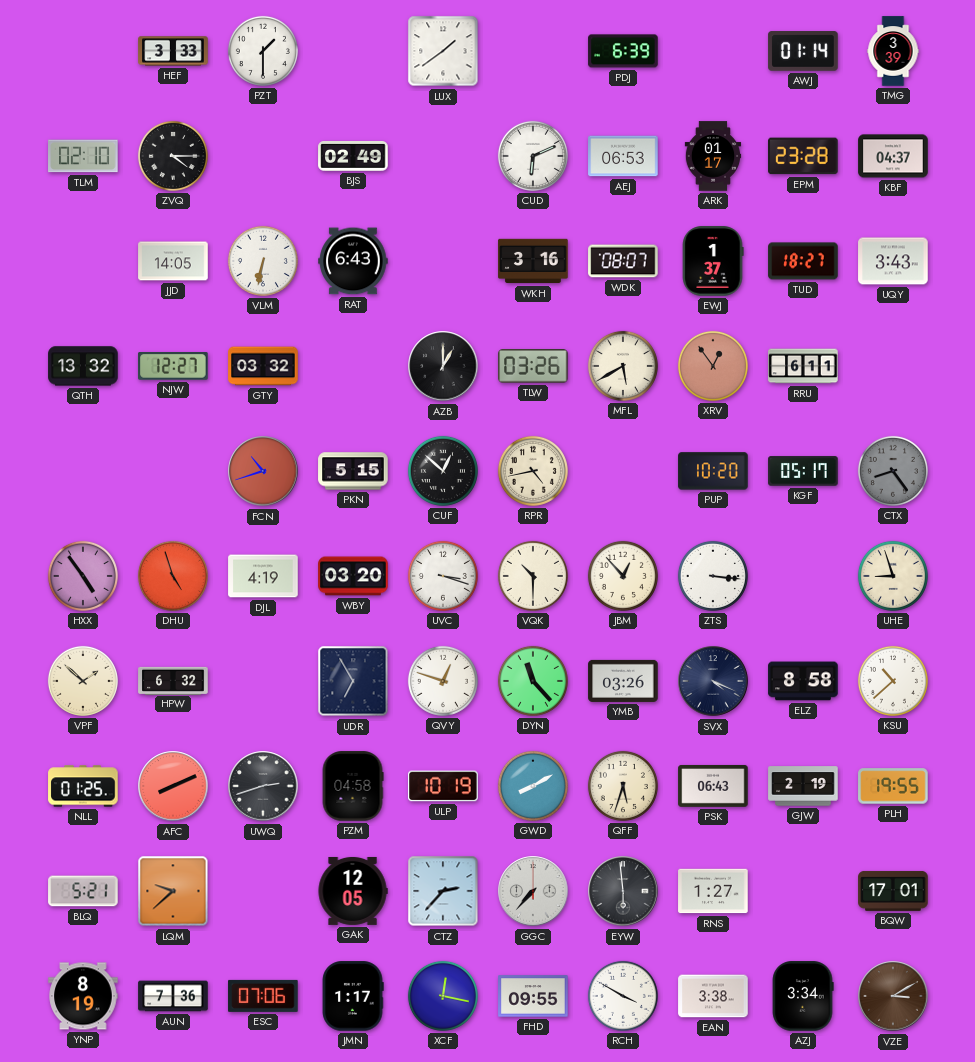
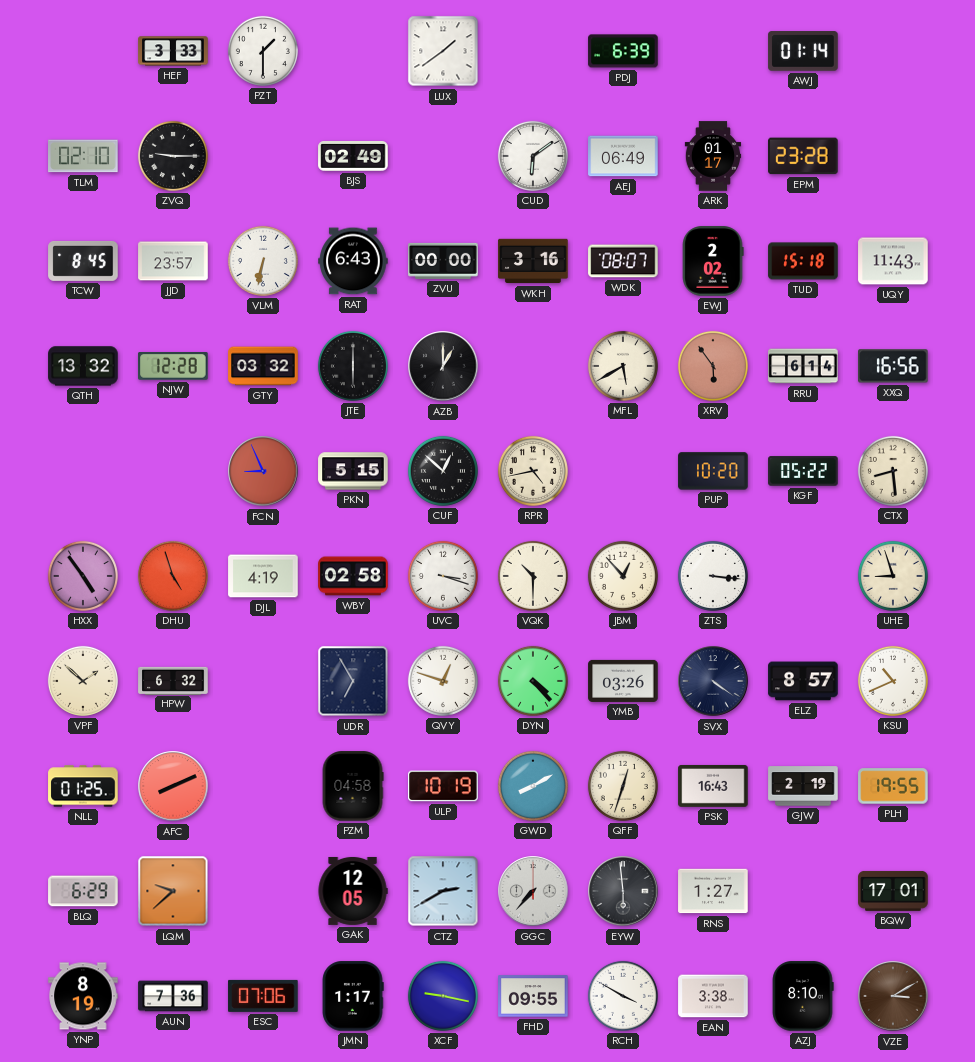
TMG: 3:39 -> none
ZVQ: 4:15 -> 9:15
CUD: 6:11 -> 6:09
AEJ: 06:53 -> 06:49
KBF: 04:37 -> none
TCW: none -> 8:45
JJD: 14:05 -> 23:57
ZVU: none -> 00:00
EWJ: 1:37 -> 2:02
TUD: 18:27 -> 15:18
UQY: 3:43 -> 11:43
NJW: 12:27 -> 12:28
JTE: none -> 6:00
TLW: 03:26 -> none
XRV: 12:54 -> 5:54
RRU: 6:11 -> 6:14
XXQ: none -> 16:56
FCN: 10:42 -> 8:56
KGF: 05:17 -> 05:22
CTX: 8:24 -> 8:29
CTX dial: grey -> cream
WBY: 03:20 -> 02:58
DYN: 11:23 -> 4:23
SVX: 4:19 -> 4:21
ELZ: 8:58 -> 8:57
KSU: 10:38 -> 10:41
UWQ: 2:42 -> none
QFF: 5:33 -> 12:33
PSK: 06:43 -> 16:43
BLQ: 5:21 -> 6:29
CTZ: 2:37 -> 2:40
XCF: 12:17 -> 9:17
AZJ: 3:34 -> 8:10
